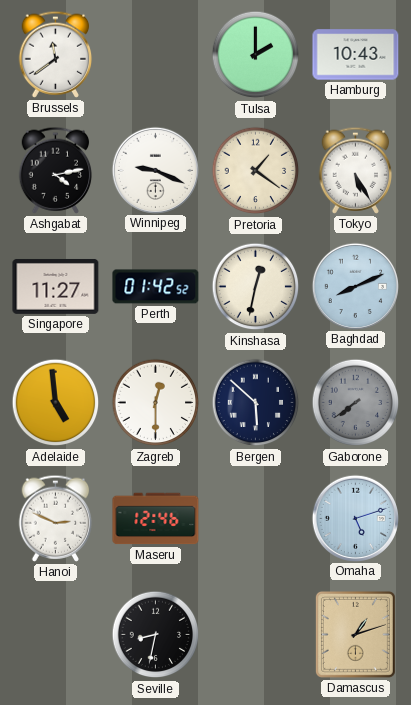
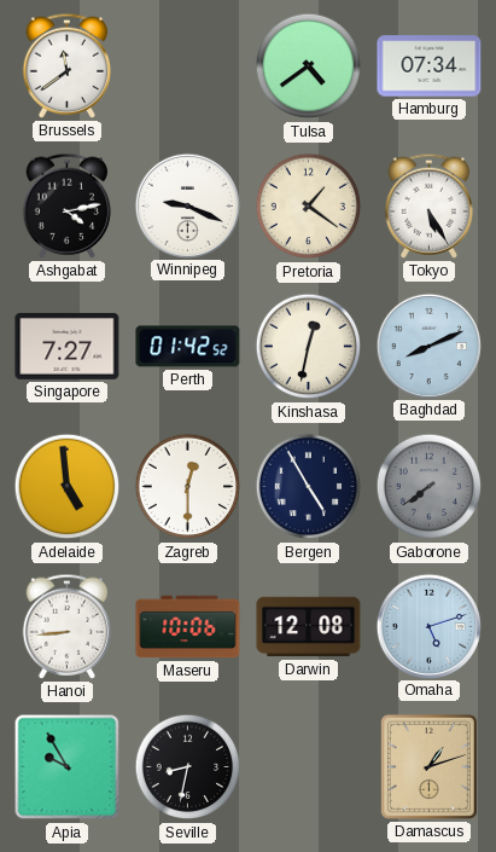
Tulsa: 2:00 -> 4:39
Hamburg: 10:43 -> 07:34
Singapore: 11:27 -> 7:27
Bergen: 5:52 -> 4:55
Hanoi: 2:49 -> 8:44
Maseru: 12:46 -> 10:06
Darwin: none -> 12:08
Apia: none -> 9:55
